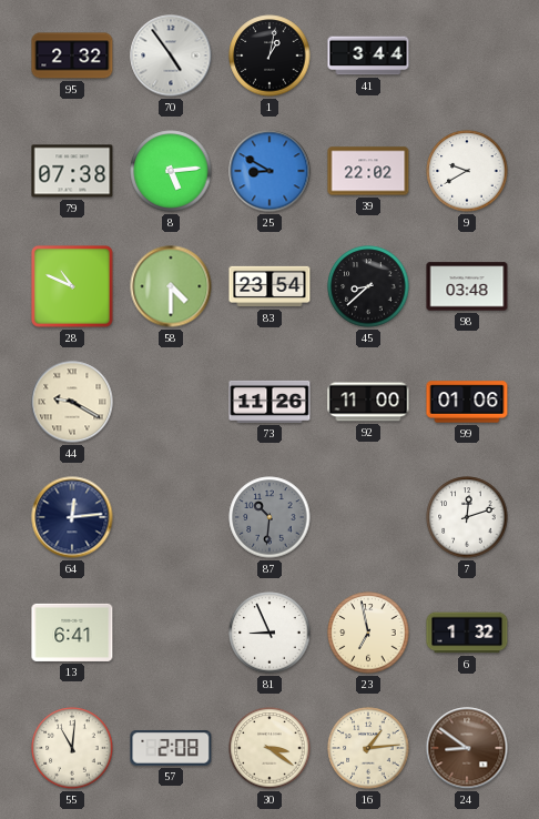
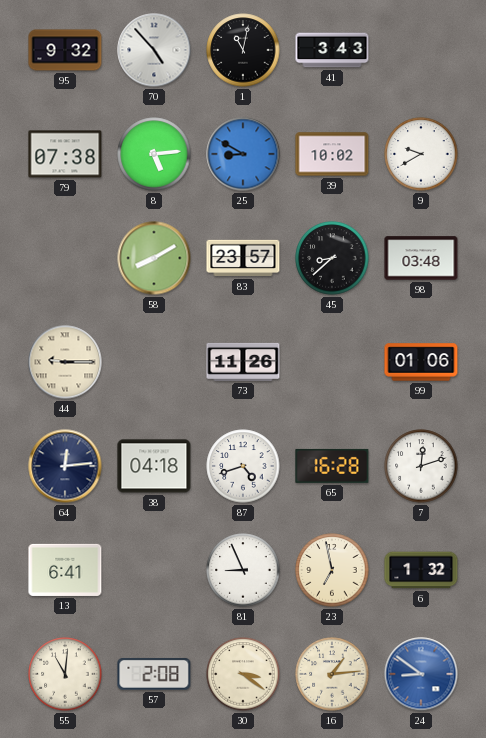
95: 2:32 -> 9:32
70: 4:54 -> 4:53
1: 1:02 -> 11:02
41: 3:44 -> 3:43
39: 22:02 -> 10:02
28: 10:49 -> none
58: 4:30 -> 8:10
83: 23:54 -> 23:57
44: 9:20 -> 9:15
92: 11:00 -> none
38: none -> 04:18
87: 10:31 -> 4:42
87 dial: grey -> white
65: none -> 16:28
24 dial: brown -> blue
